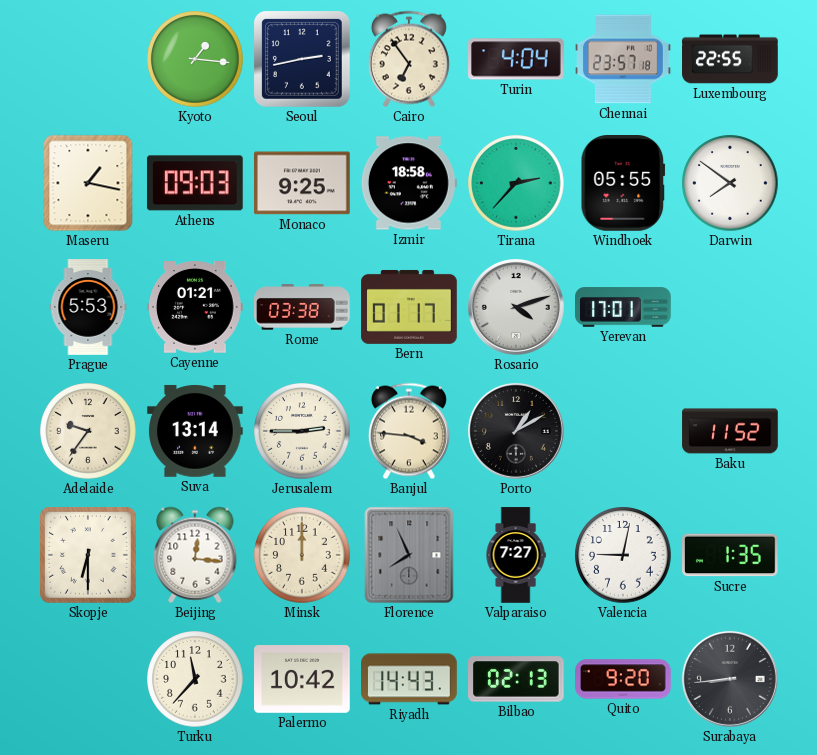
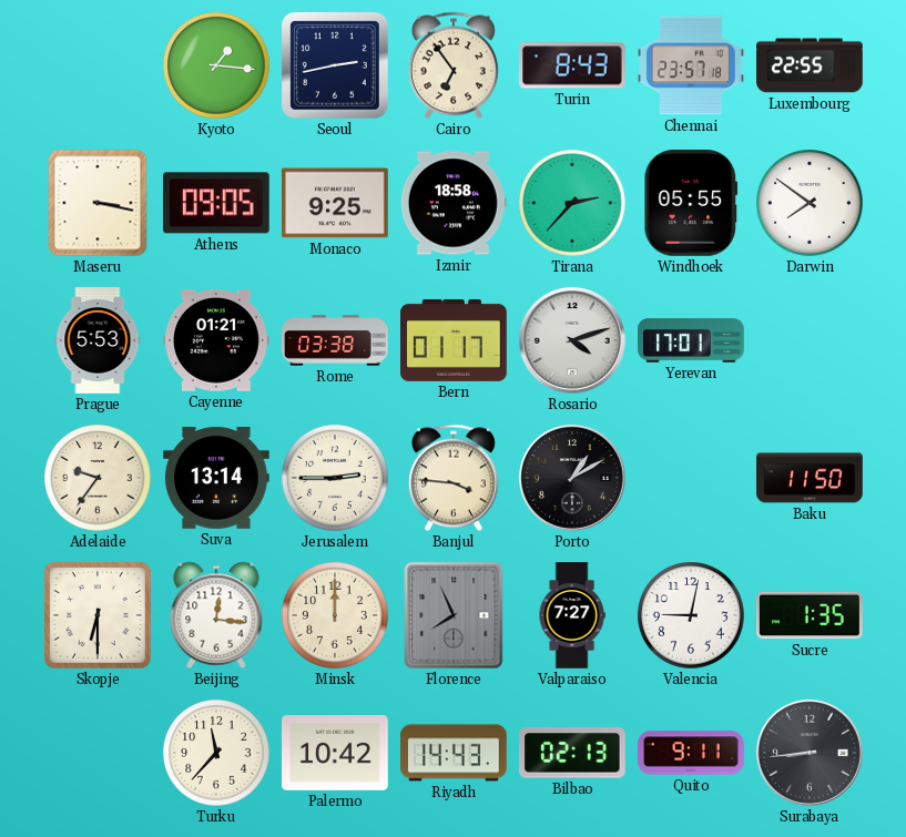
Turin: 4:04 -> 8:43
Maseru: 1:17 -> 3:17
Athens: 09:03 -> 09:05
Baku: 11:52 -> 11:50
Quito: 9:20 -> 9:11
